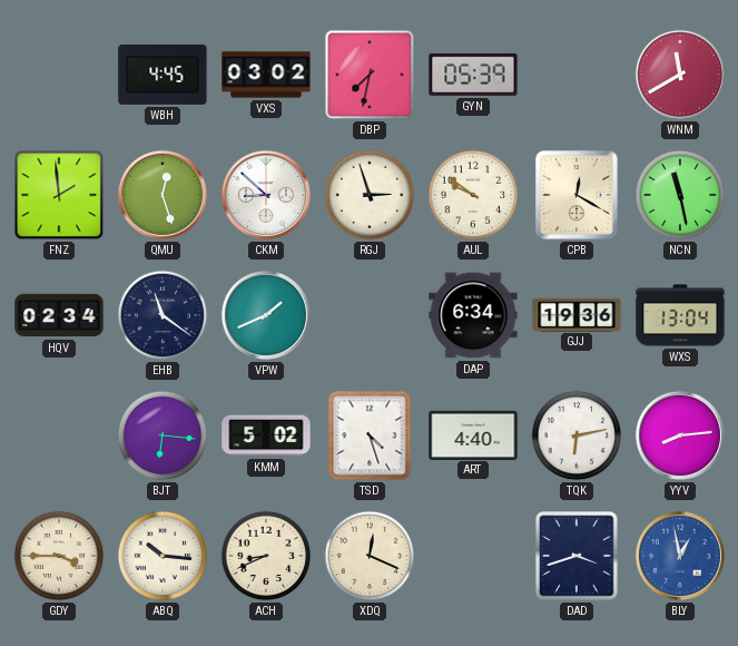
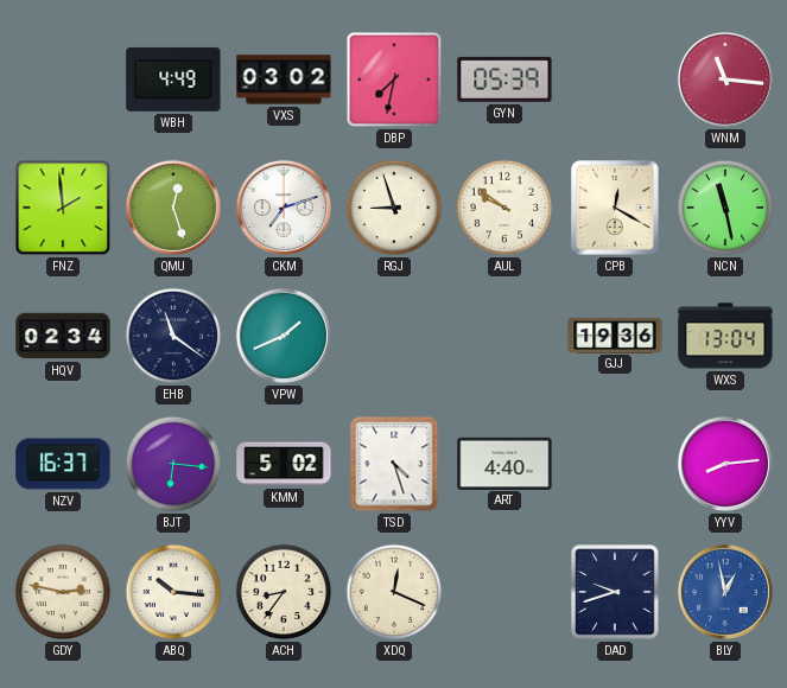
WBH: 4:45 -> 4:49
WNM: 11:40 -> 11:16
CKM: 8:52 -> 7:12
RGJ: 2:57 -> 8:57
DAP: 6:34 -> none
NZV: none -> 16:37
TQK: 6:13 -> none
GDY: 3:45 -> 2:47
ACH: 8:41 -> 8:36
DAD: 3:42 -> 9:42
